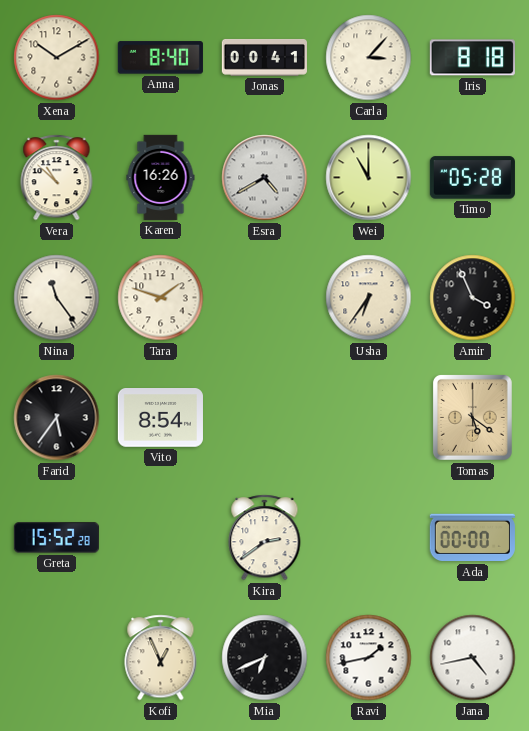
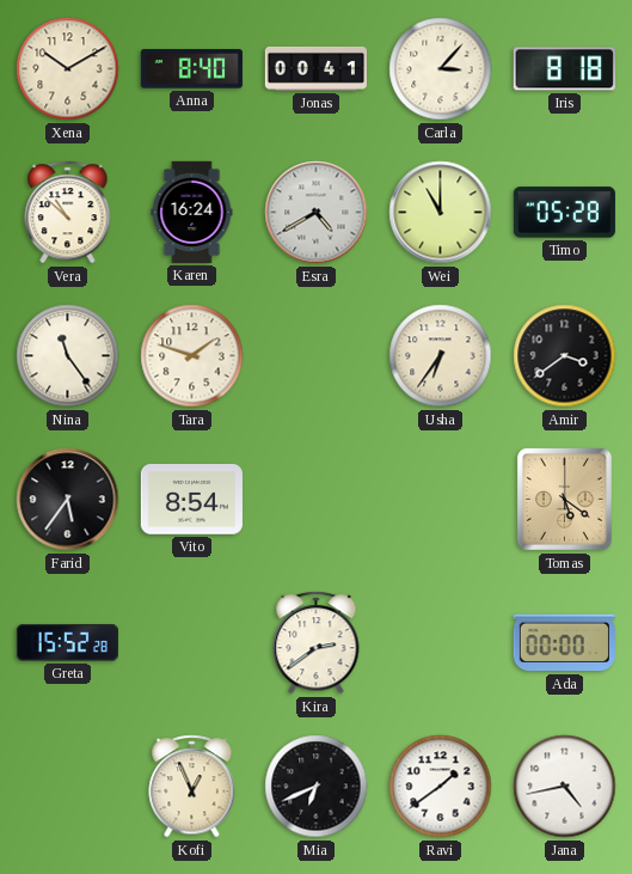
Karen: 16:26 -> 16:24
Amir: 3:56 -> 3:39
Ravi: 1:43 -> 1:39
